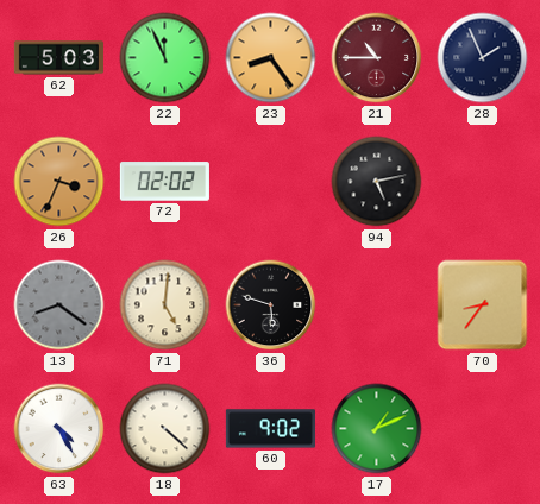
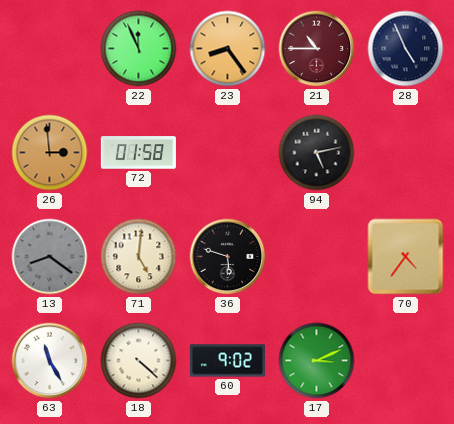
62: 5:03 -> none
28: 1:56 -> 4:56
26: 3:34 -> 2:59
72: 02:02 -> 01:58
70: 8:36 -> 4:36
63: 4:25 -> 11:25
17: 1:11 -> 3:11
